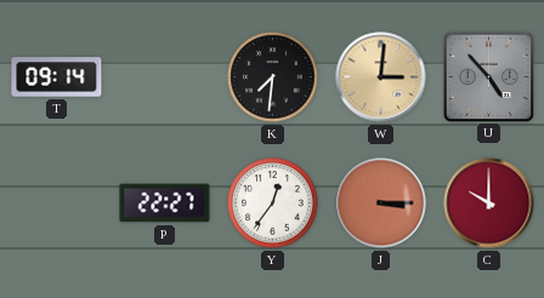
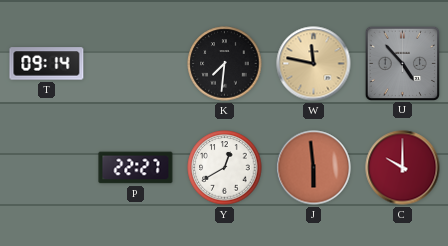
W: 3:01 -> 11:47
Y: 12:36 -> 12:40
J: 3:15 -> 5:59
